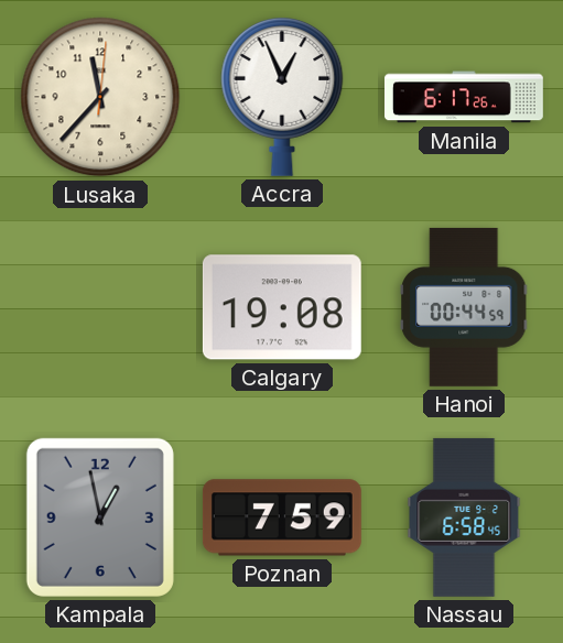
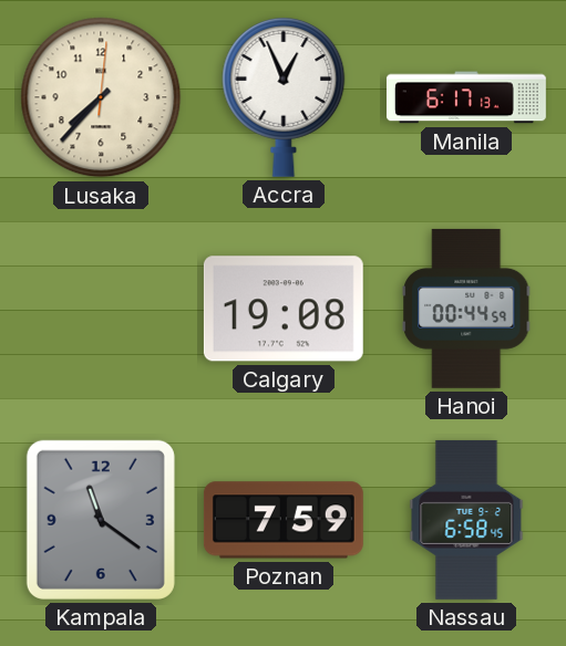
Lusaka: 11:37 -> 7:37
Manila: 6:17:26 -> 6:17:13
Kampala: 12:58 -> 11:21
